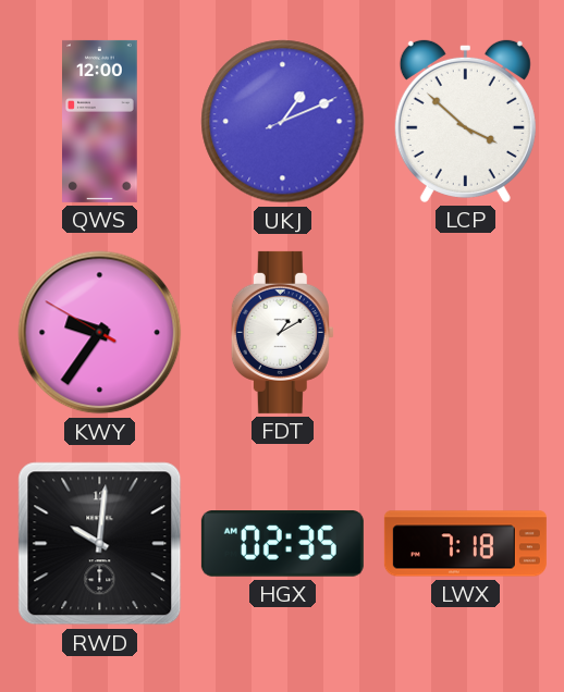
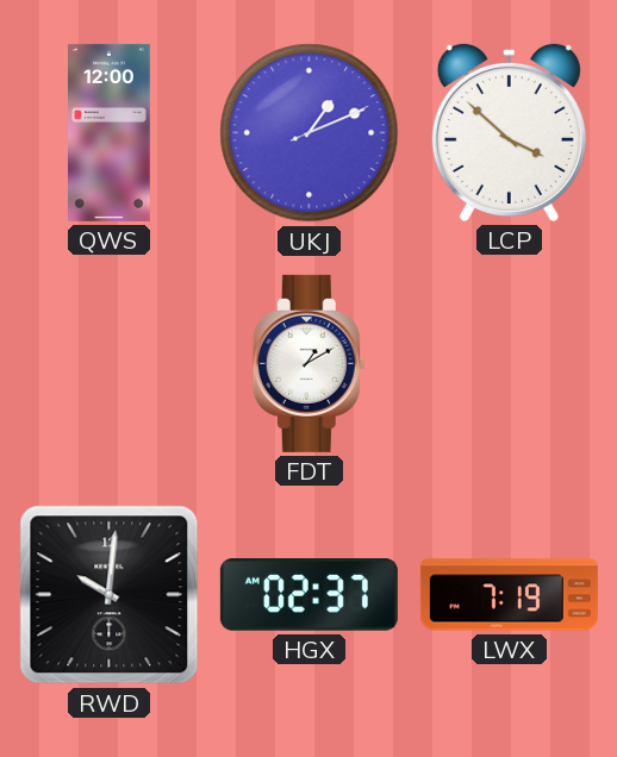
KWY: 9:35 -> none
HGX: 02:35 -> 02:37
LWX: 7:18 -> 7:19
